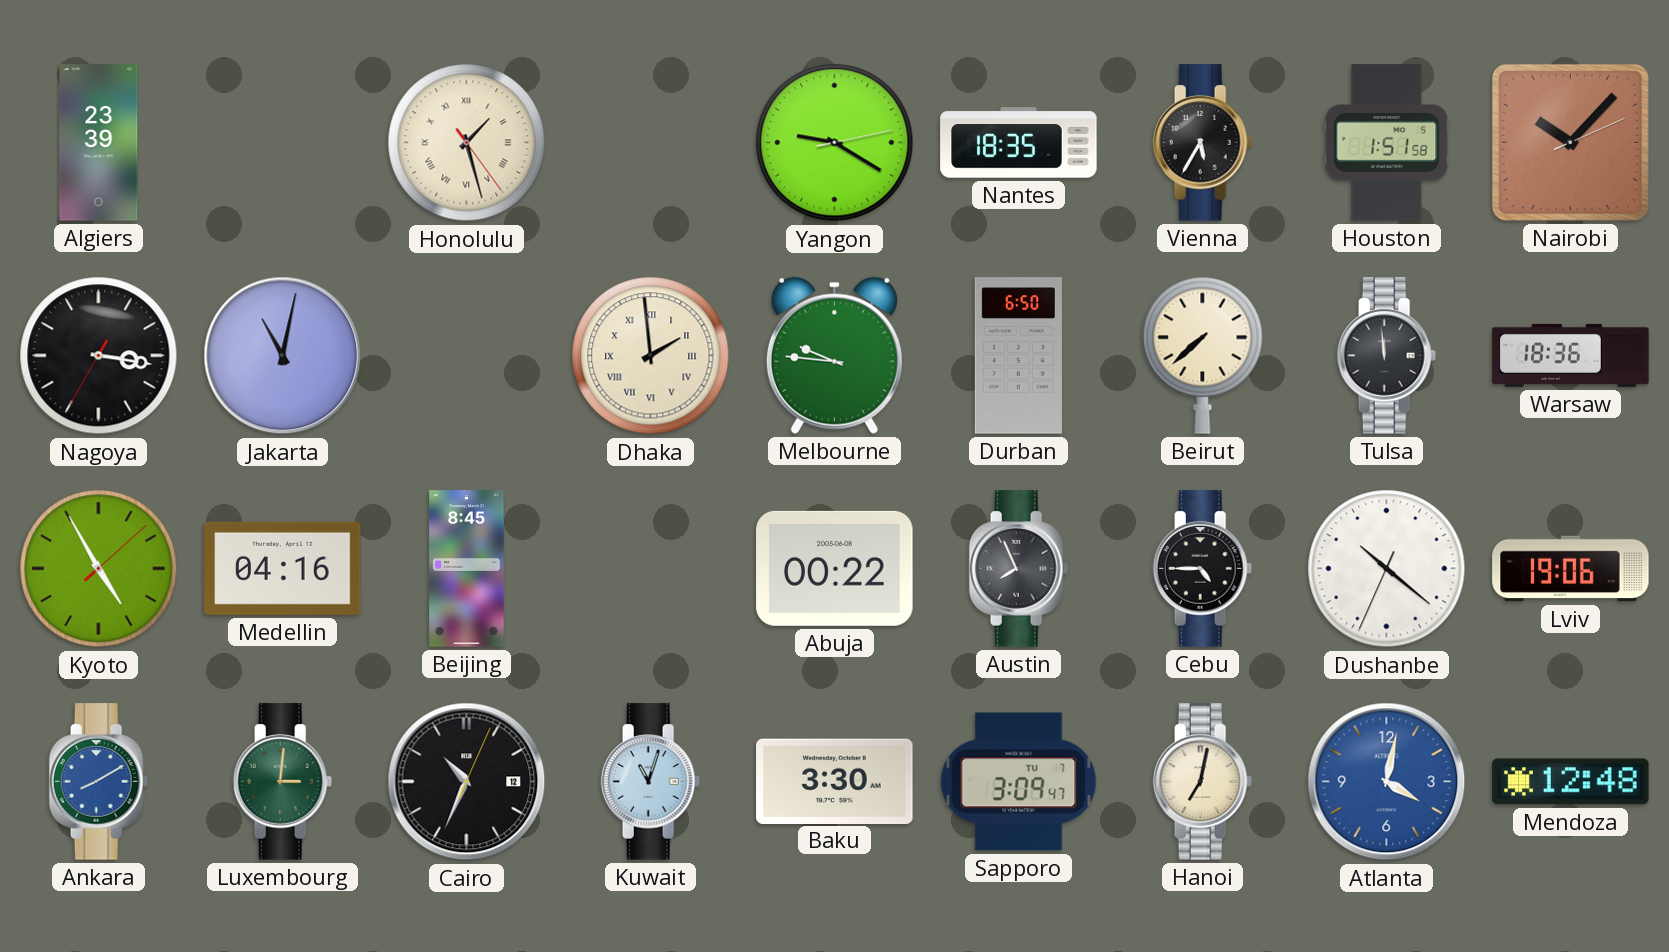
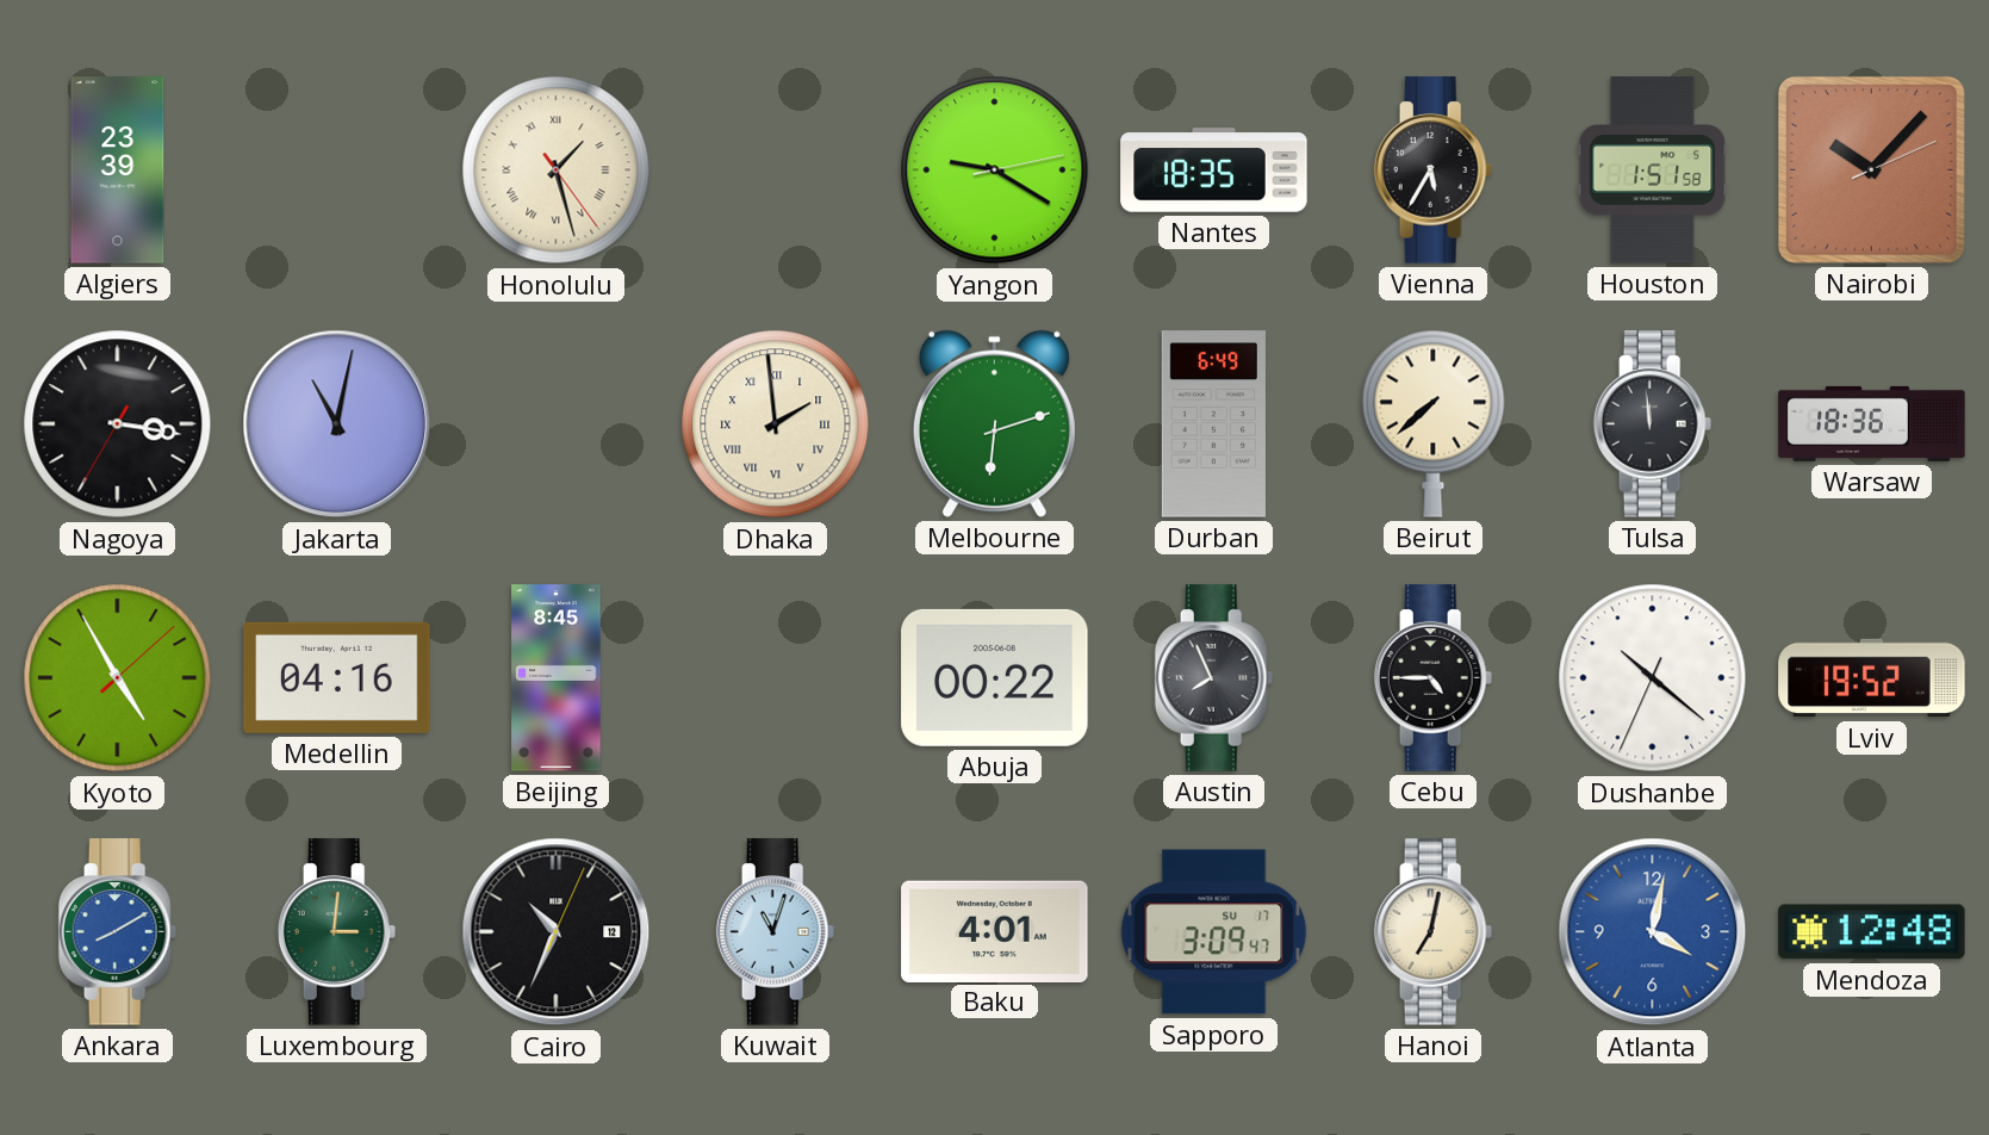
Melbourne: 9:46 -> 6:12
Durban: 6:50 -> 6:49
Lviv: 19:06 -> 19:52
Baku: 3:30 -> 4:01
Sapporo date: TU 7 -> SU 17
